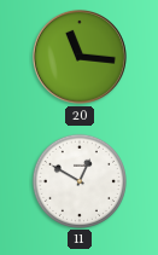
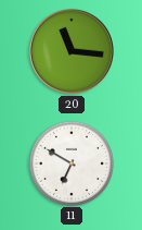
11: 12:50 -> 6:50
